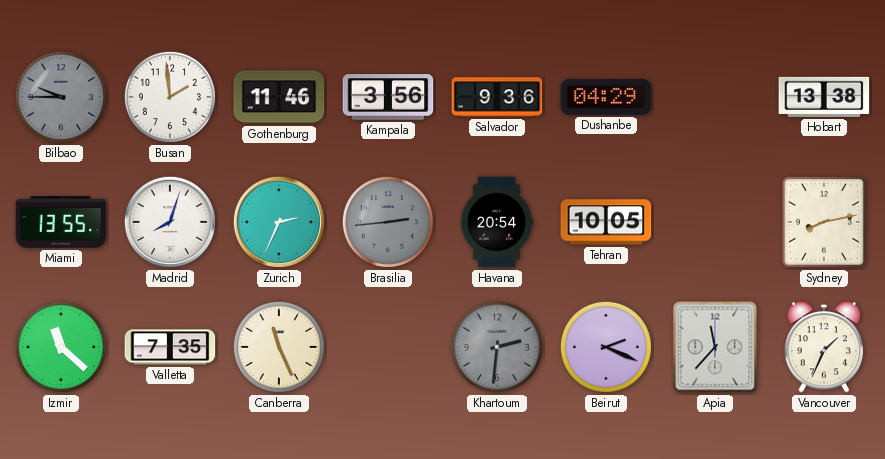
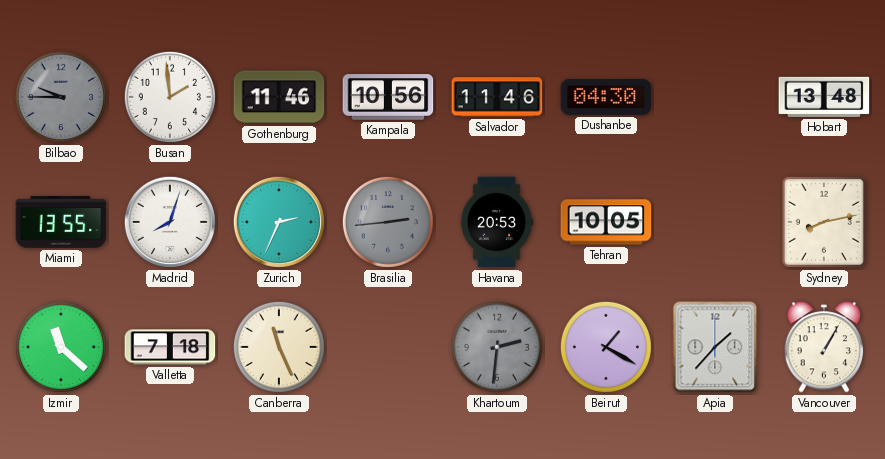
Kampala: 3:56 -> 10:56
Salvador: 9:36 -> 11:46
Dushanbe: 04:29 -> 04:30
Hobart: 13:38 -> 13:48
Havana: 20:54 -> 20:53
Valletta: 7:35 -> 7:18
Beirut: 2:19 -> 1:20
Apia: 11:37 -> 1:37
Vancouver: 1:34 -> 1:05
